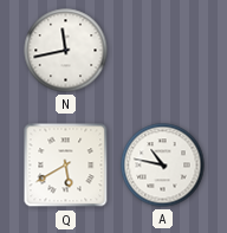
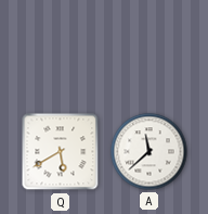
N: 11:43 -> none
A: 10:47 -> 11:38
